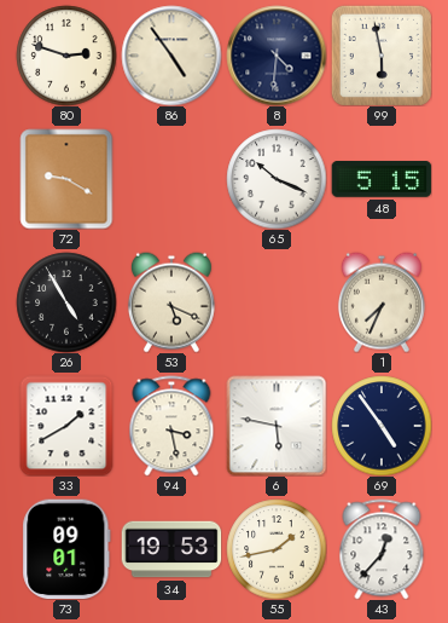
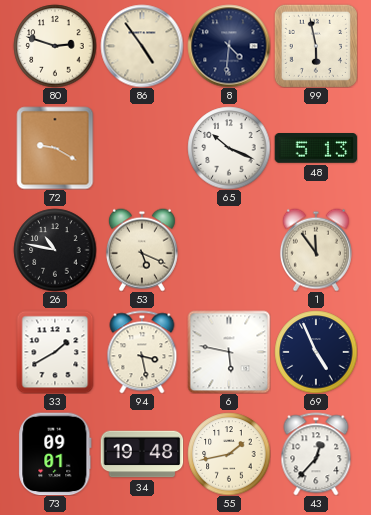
48: 5:15 -> 5:13
26: 4:55 -> 10:47
1: 7:34 -> 11:54
69: 4:54 -> 4:56
34: 19:53 -> 19:48
